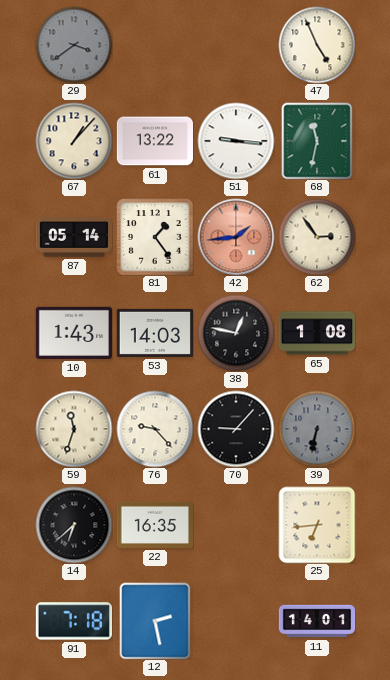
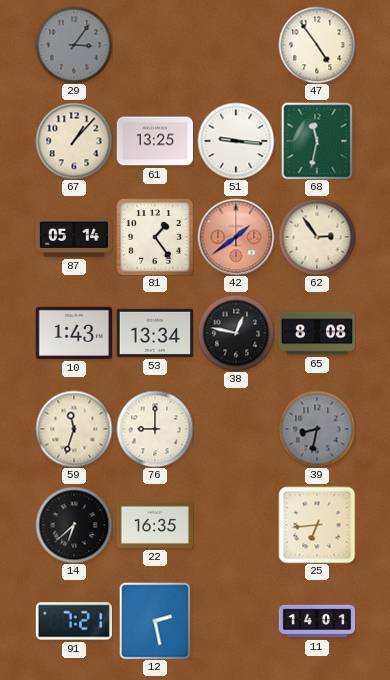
29: 3:39 -> 3:06
47: 4:56 -> 4:54
61: 13:22 -> 13:25
42: 1:44 -> 1:39
53: 14:03 -> 13:34
65: 1:08 -> 8:08
76: 9:23 -> 9:00
70: 9:07 -> none
39: 6:32 -> 8:32
91: 7:18 -> 7:21
